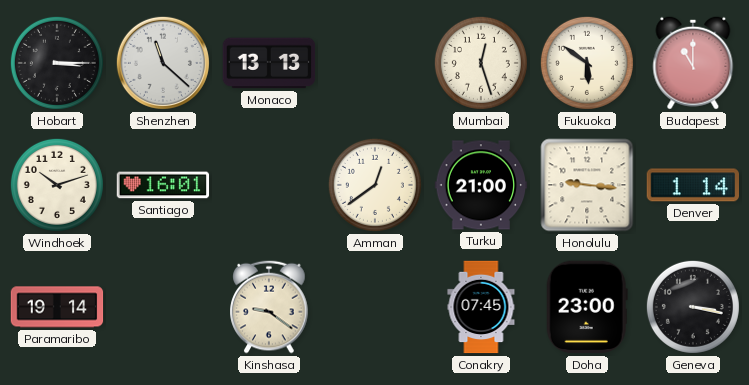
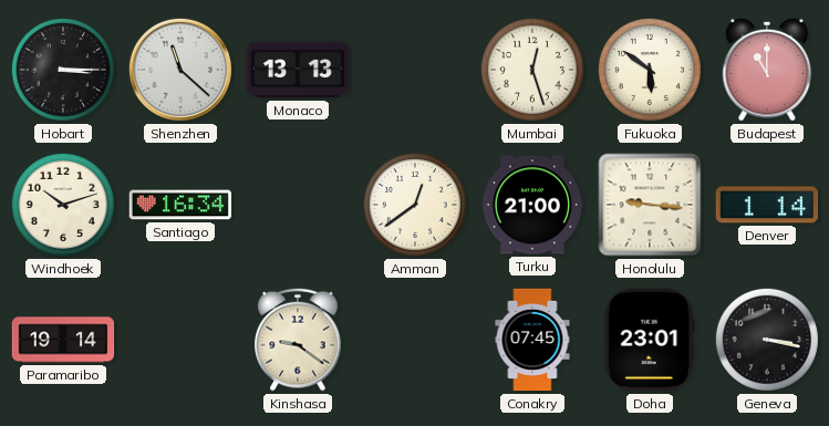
Santiago: 16:01 -> 16:34
Doha: 23:00 -> 23:01
